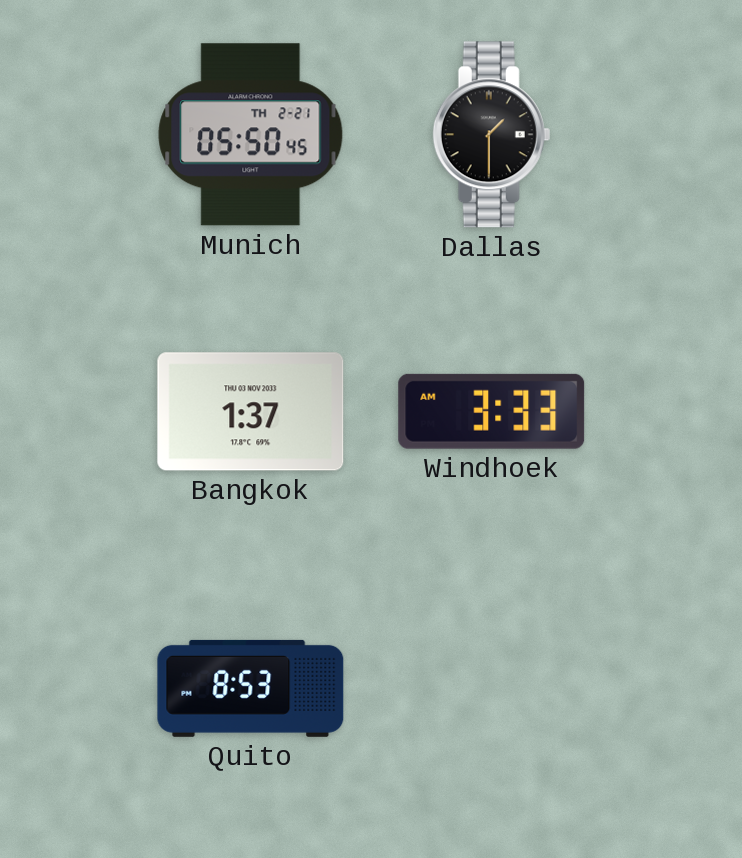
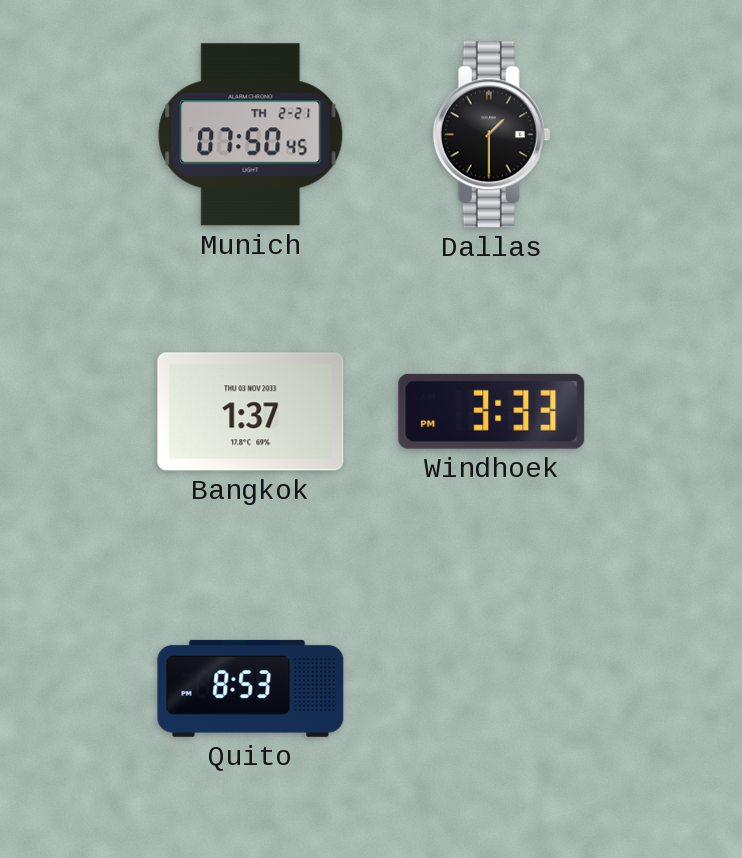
Munich: 05:50 -> 07:50
Windhoek: 3:33 AM -> 3:33 PM
